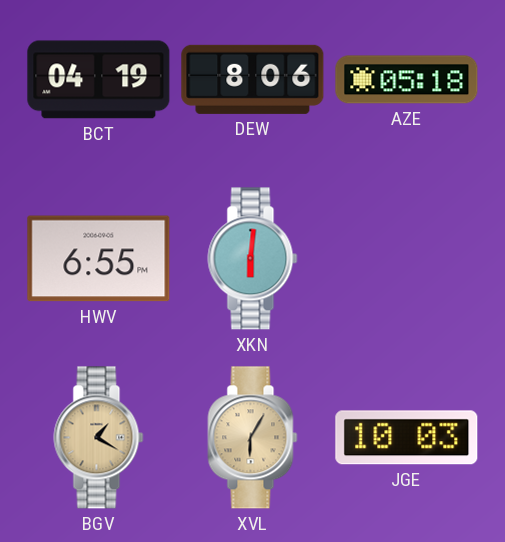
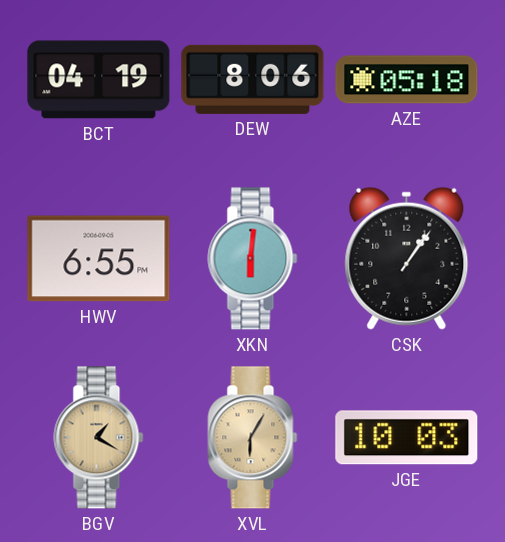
CSK: none -> 1:06
